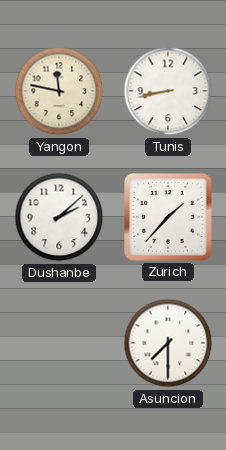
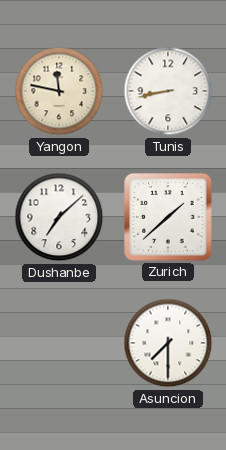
Dushanbe: 2:08 -> 7:08
Zurich: 1:37 -> 1:38
